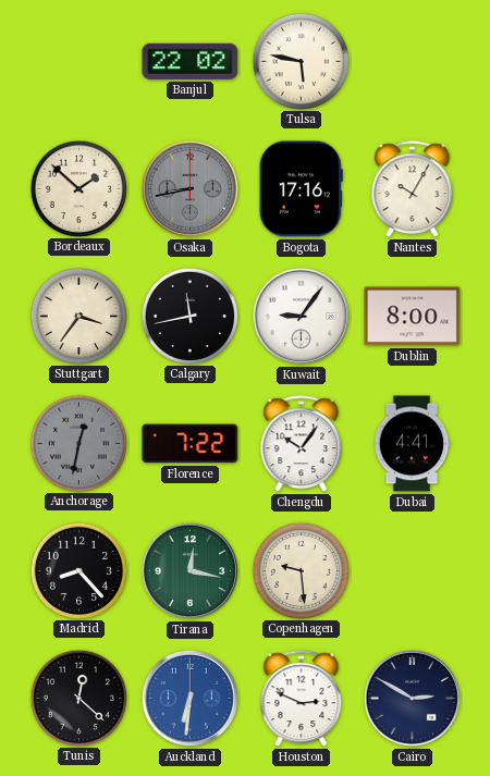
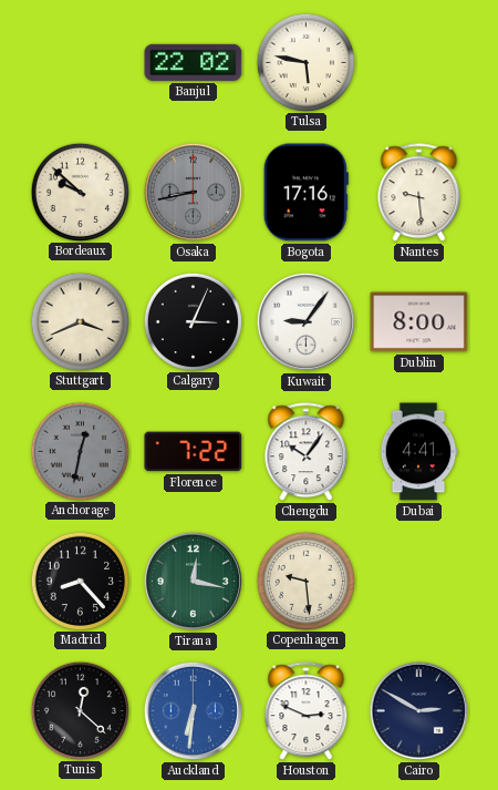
Bordeaux: 1:52 -> 9:52
Nantes: 10:05 -> 9:29
Stuttgart: 3:36 -> 3:41
Calgary: 11:43 -> 3:04
